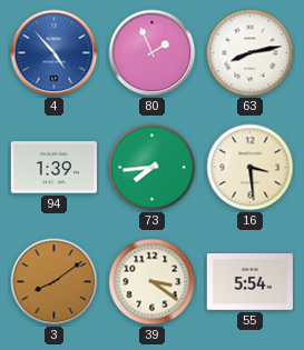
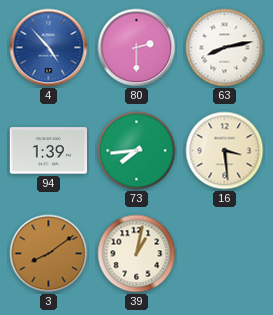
80: 1:56 -> 2:30
39: 3:21 -> 1:02
55: 5:54 -> none
